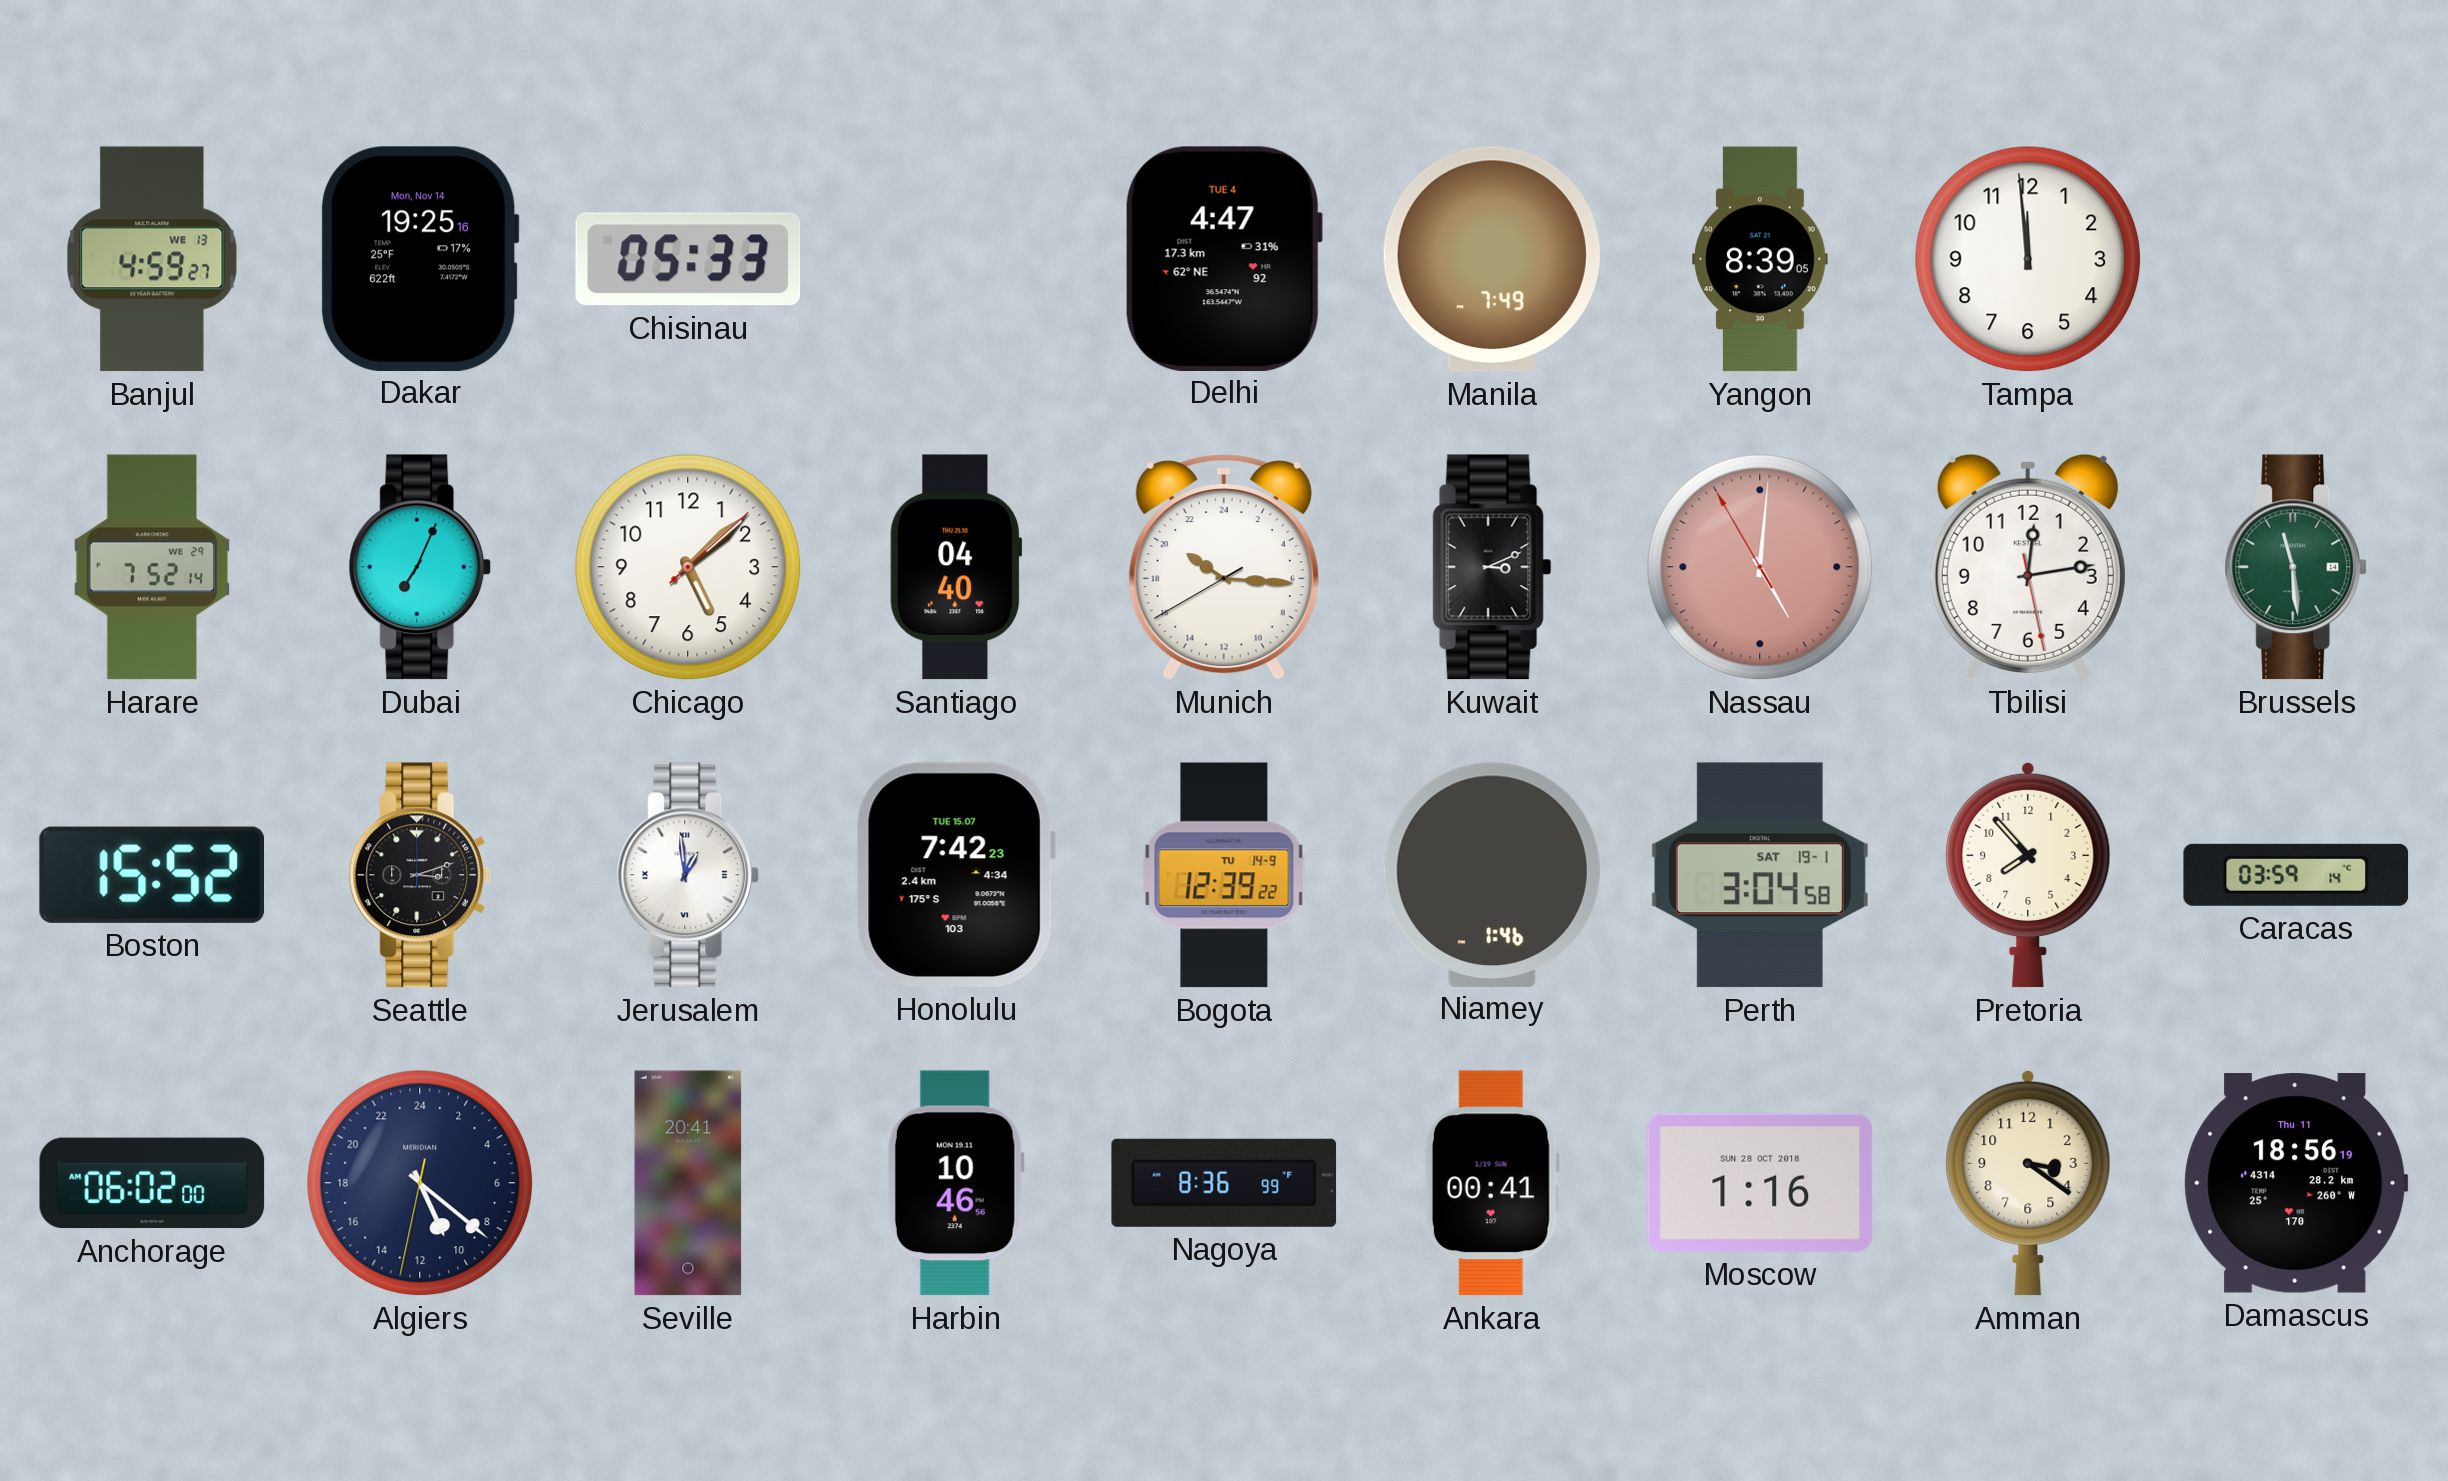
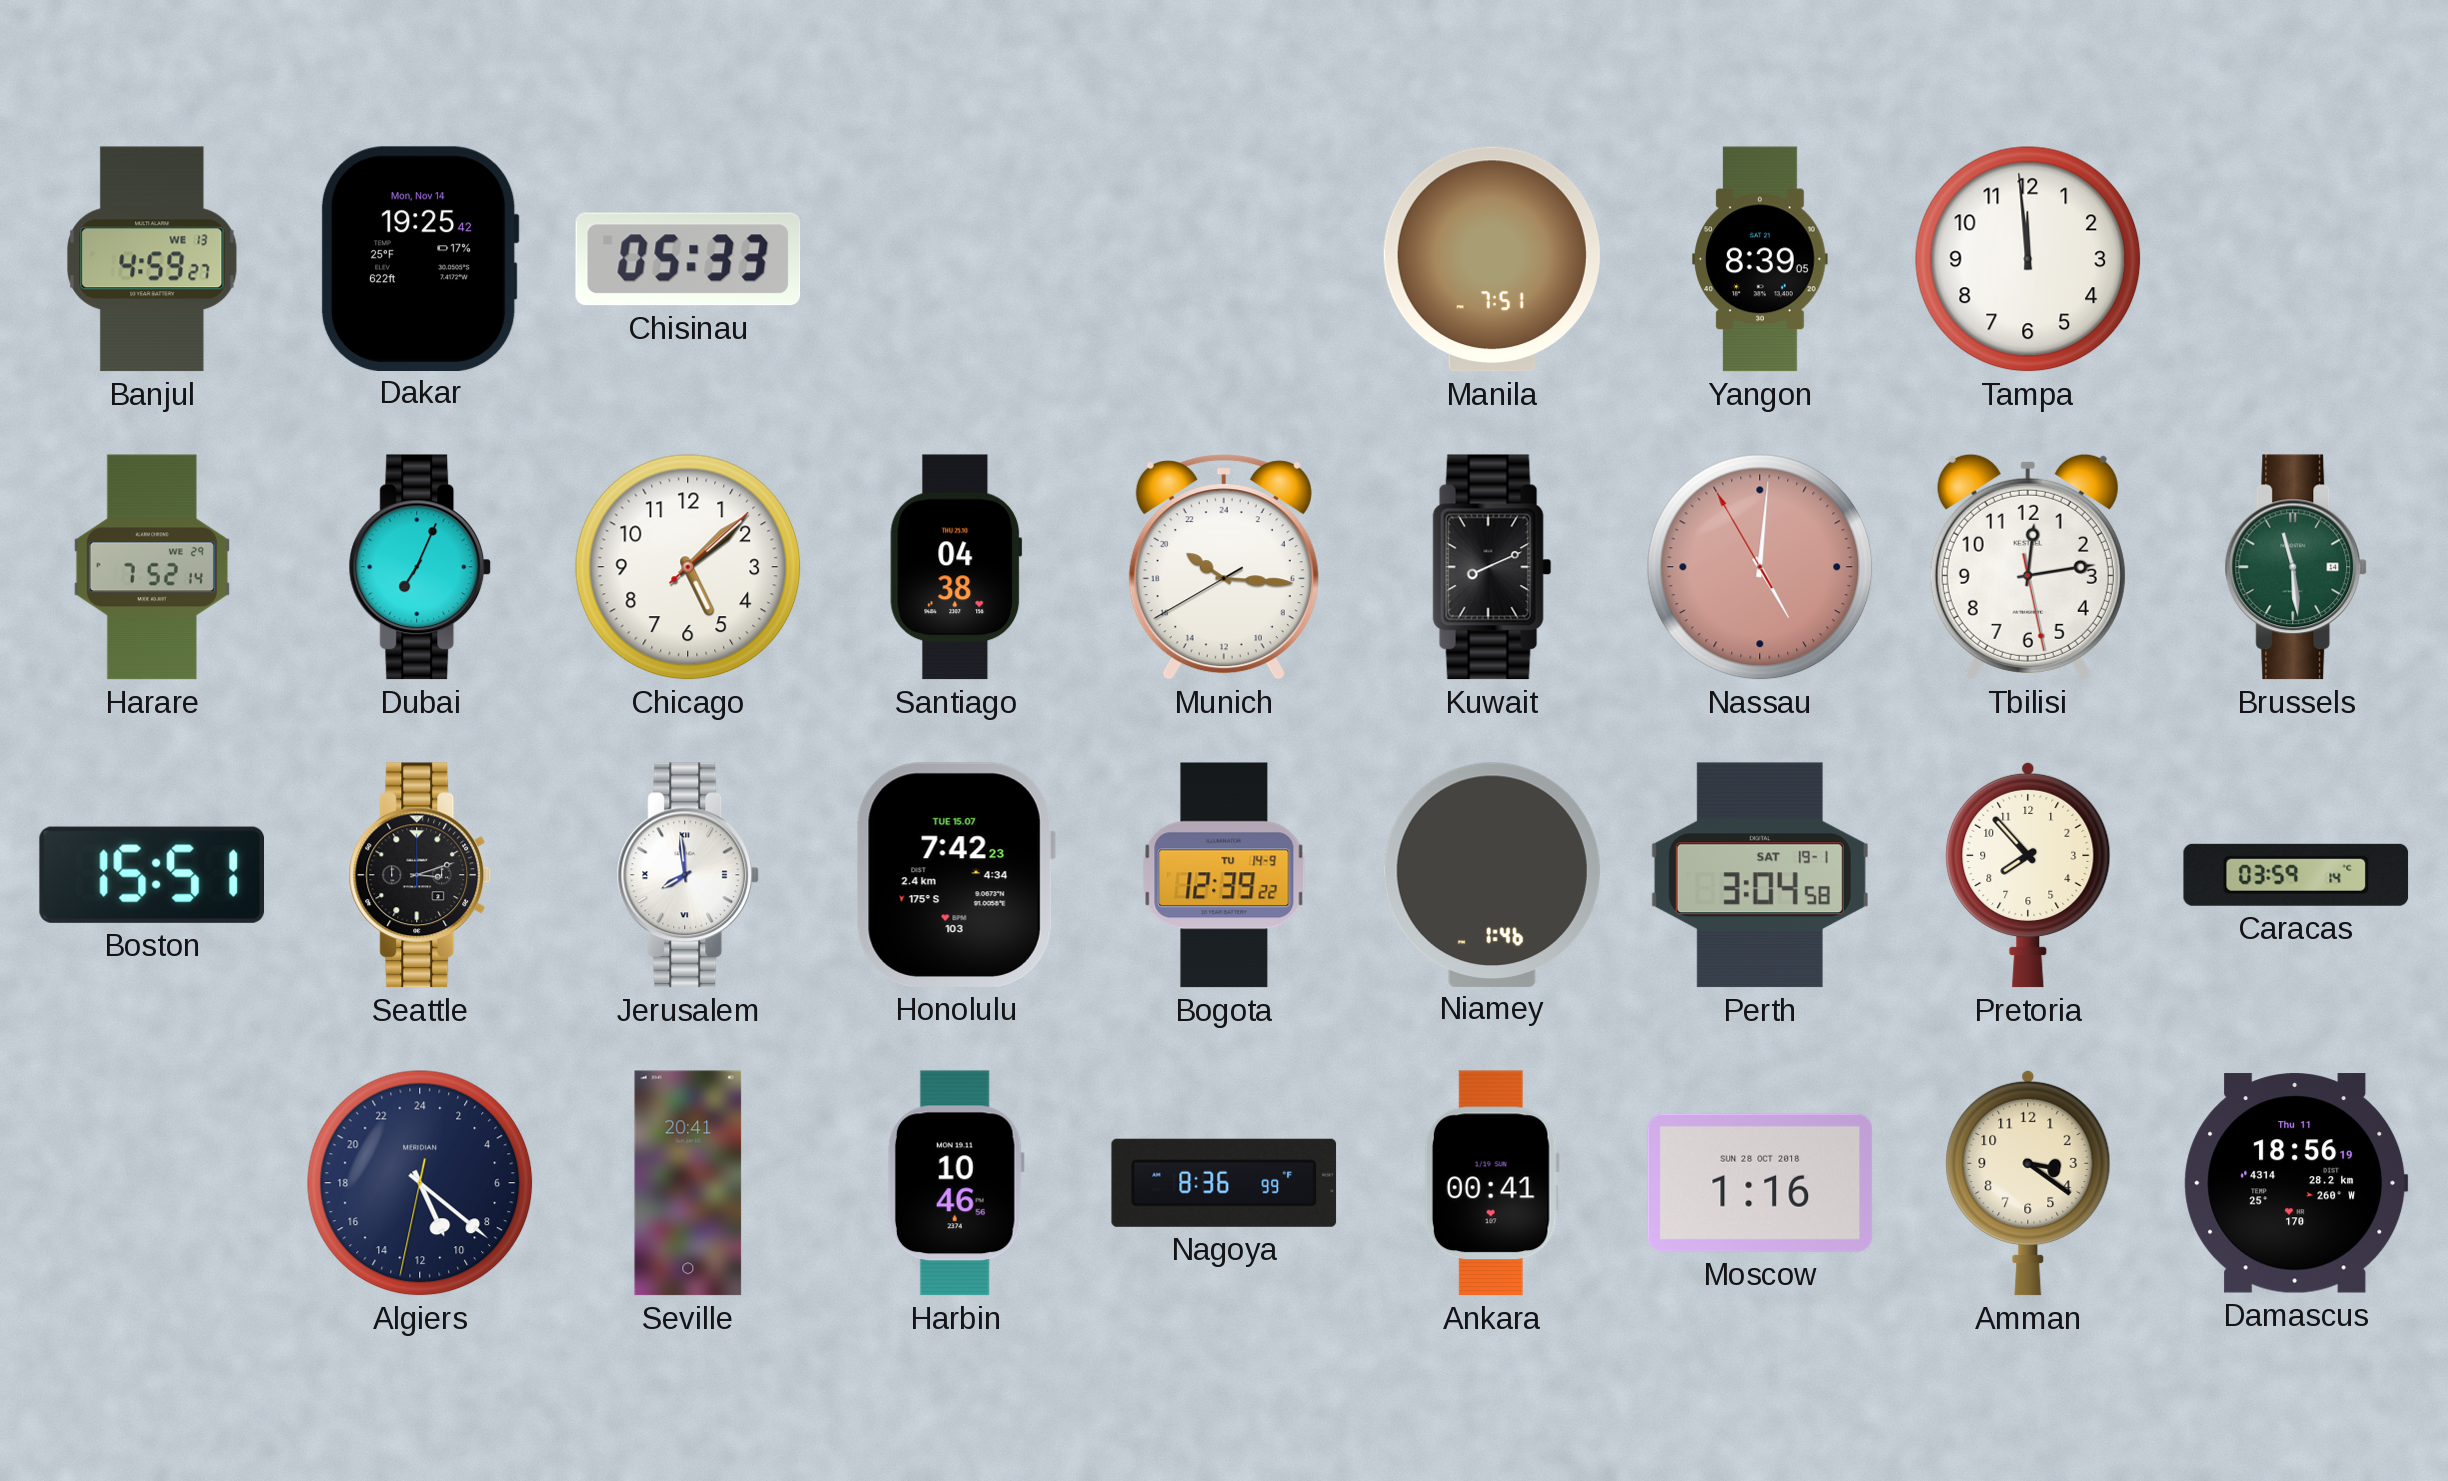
Dakar: 19:25:16 -> 19:25:42
Delhi: 4:47 -> none
Manila: 7:49 -> 7:51
Santiago: 04:40 -> 04:38
Kuwait: 3:11 -> 8:11
Boston: 15:52 -> 15:51
Jerusalem: 12:59 -> 7:59
Anchorage: 06:02 -> none
